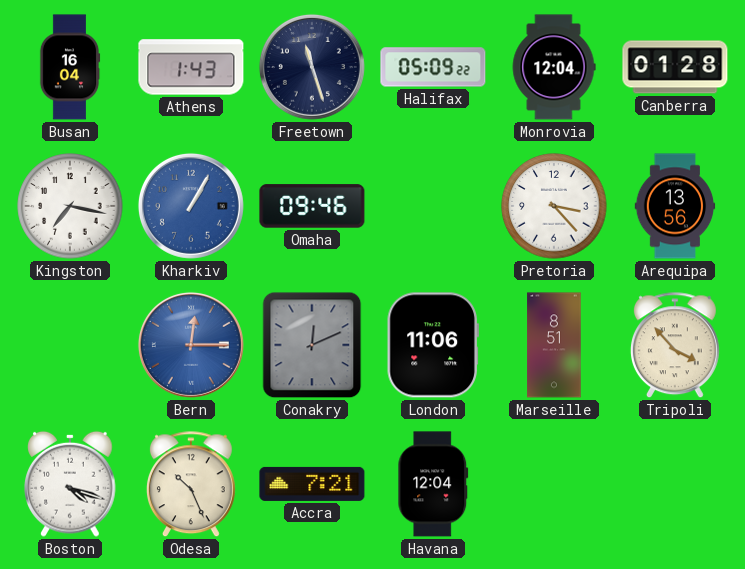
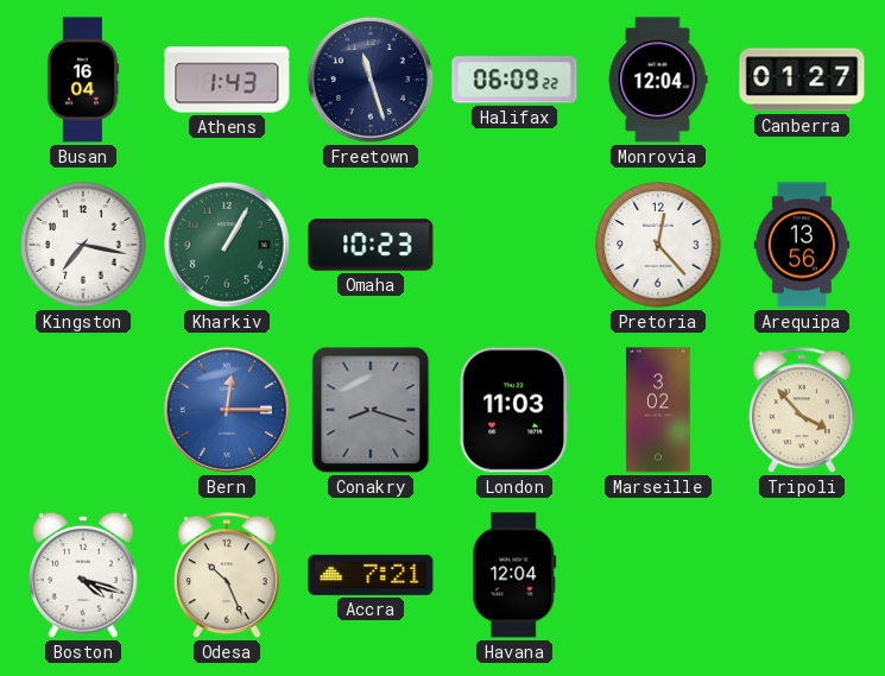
Halifax: 05:09 -> 06:09
Canberra: 01:28 -> 01:27
Kharkiv dial: blue -> green
Omaha: 09:46 -> 10:23
Pretoria: 3:23 -> 12:23
Conakry: 12:11 -> 8:18
London: 11:06 -> 11:03
Marseille: 8:51 -> 3:02
